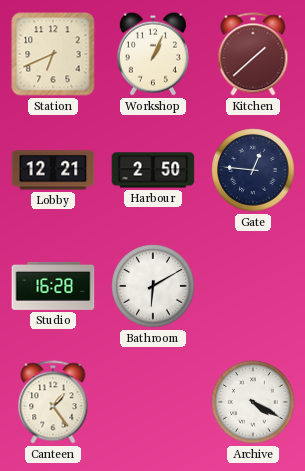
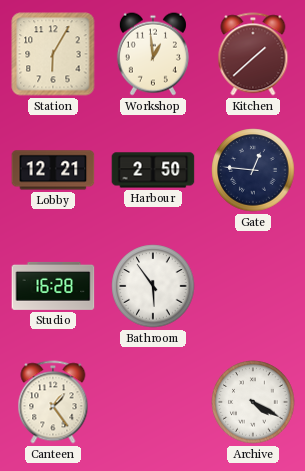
Station: 6:41 -> 6:05
Workshop: 1:04 -> 12:59
Bathroom: 6:10 -> 5:54
